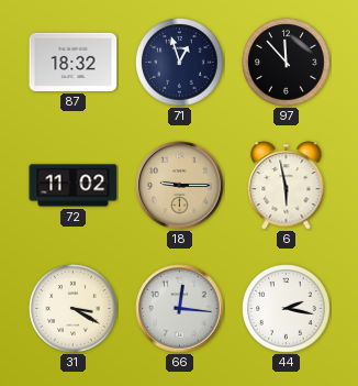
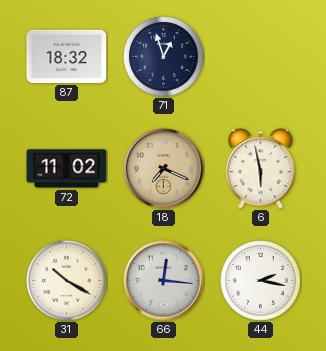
97: 11:53 -> none
18: 9:15 -> 7:19
31: 3:20 -> 10:20
